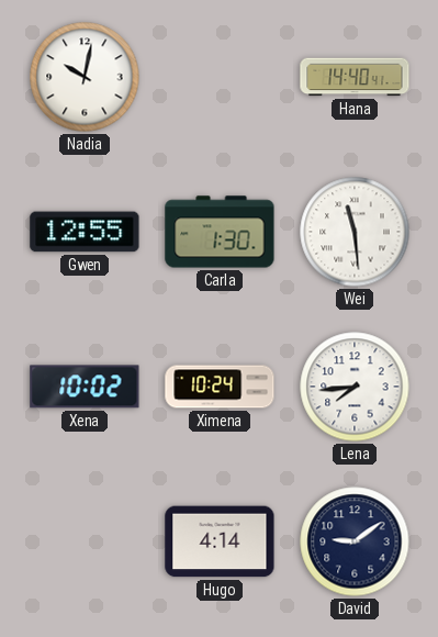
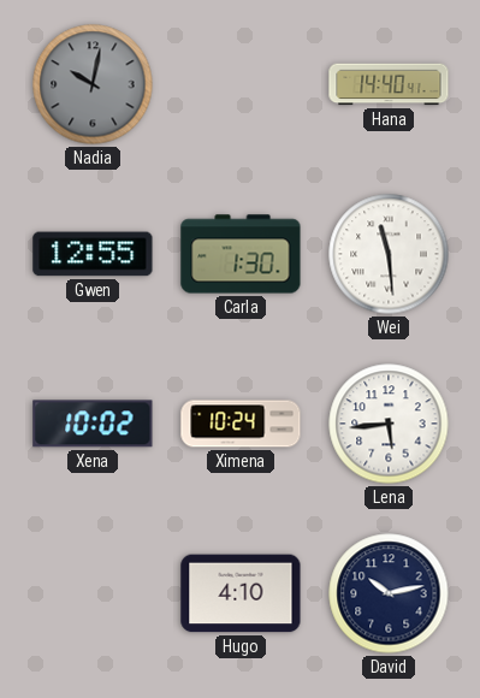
Nadia dial: white -> grey
Lena: 7:44 -> 5:44
Hugo: 4:14 -> 4:10
David: 9:09 -> 10:13
